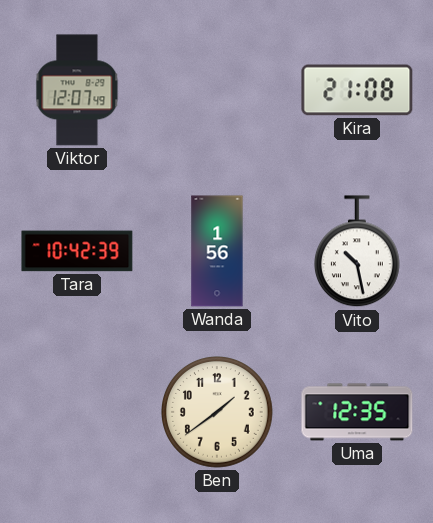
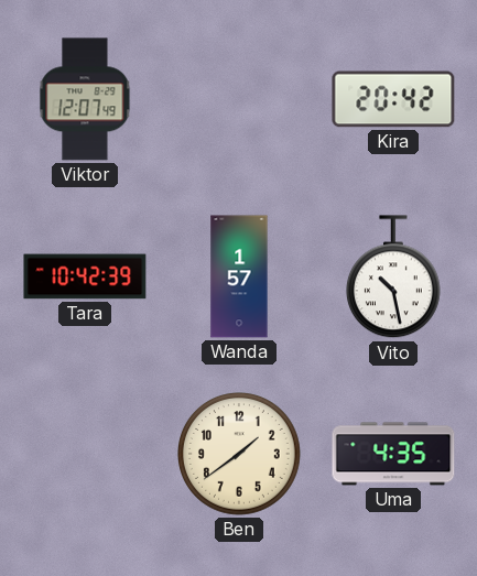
Kira: 21:08 -> 20:42
Wanda: 1:56 -> 1:57
Uma: 12:35 -> 4:35
